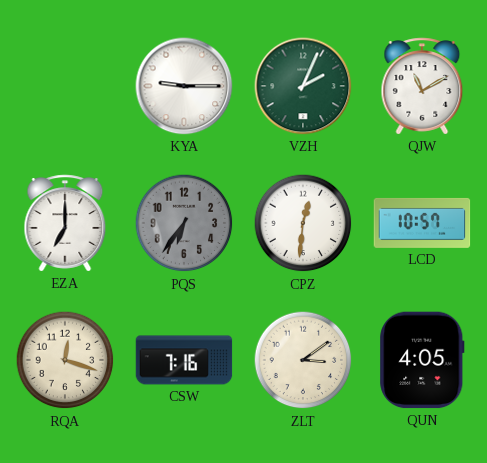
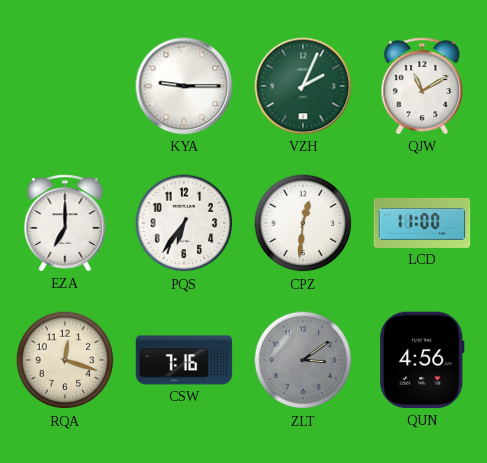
PQS dial: grey -> white
LCD: 10:57 -> 11:00
ZLT dial: cream -> grey
QUN: 4:05 -> 4:56
